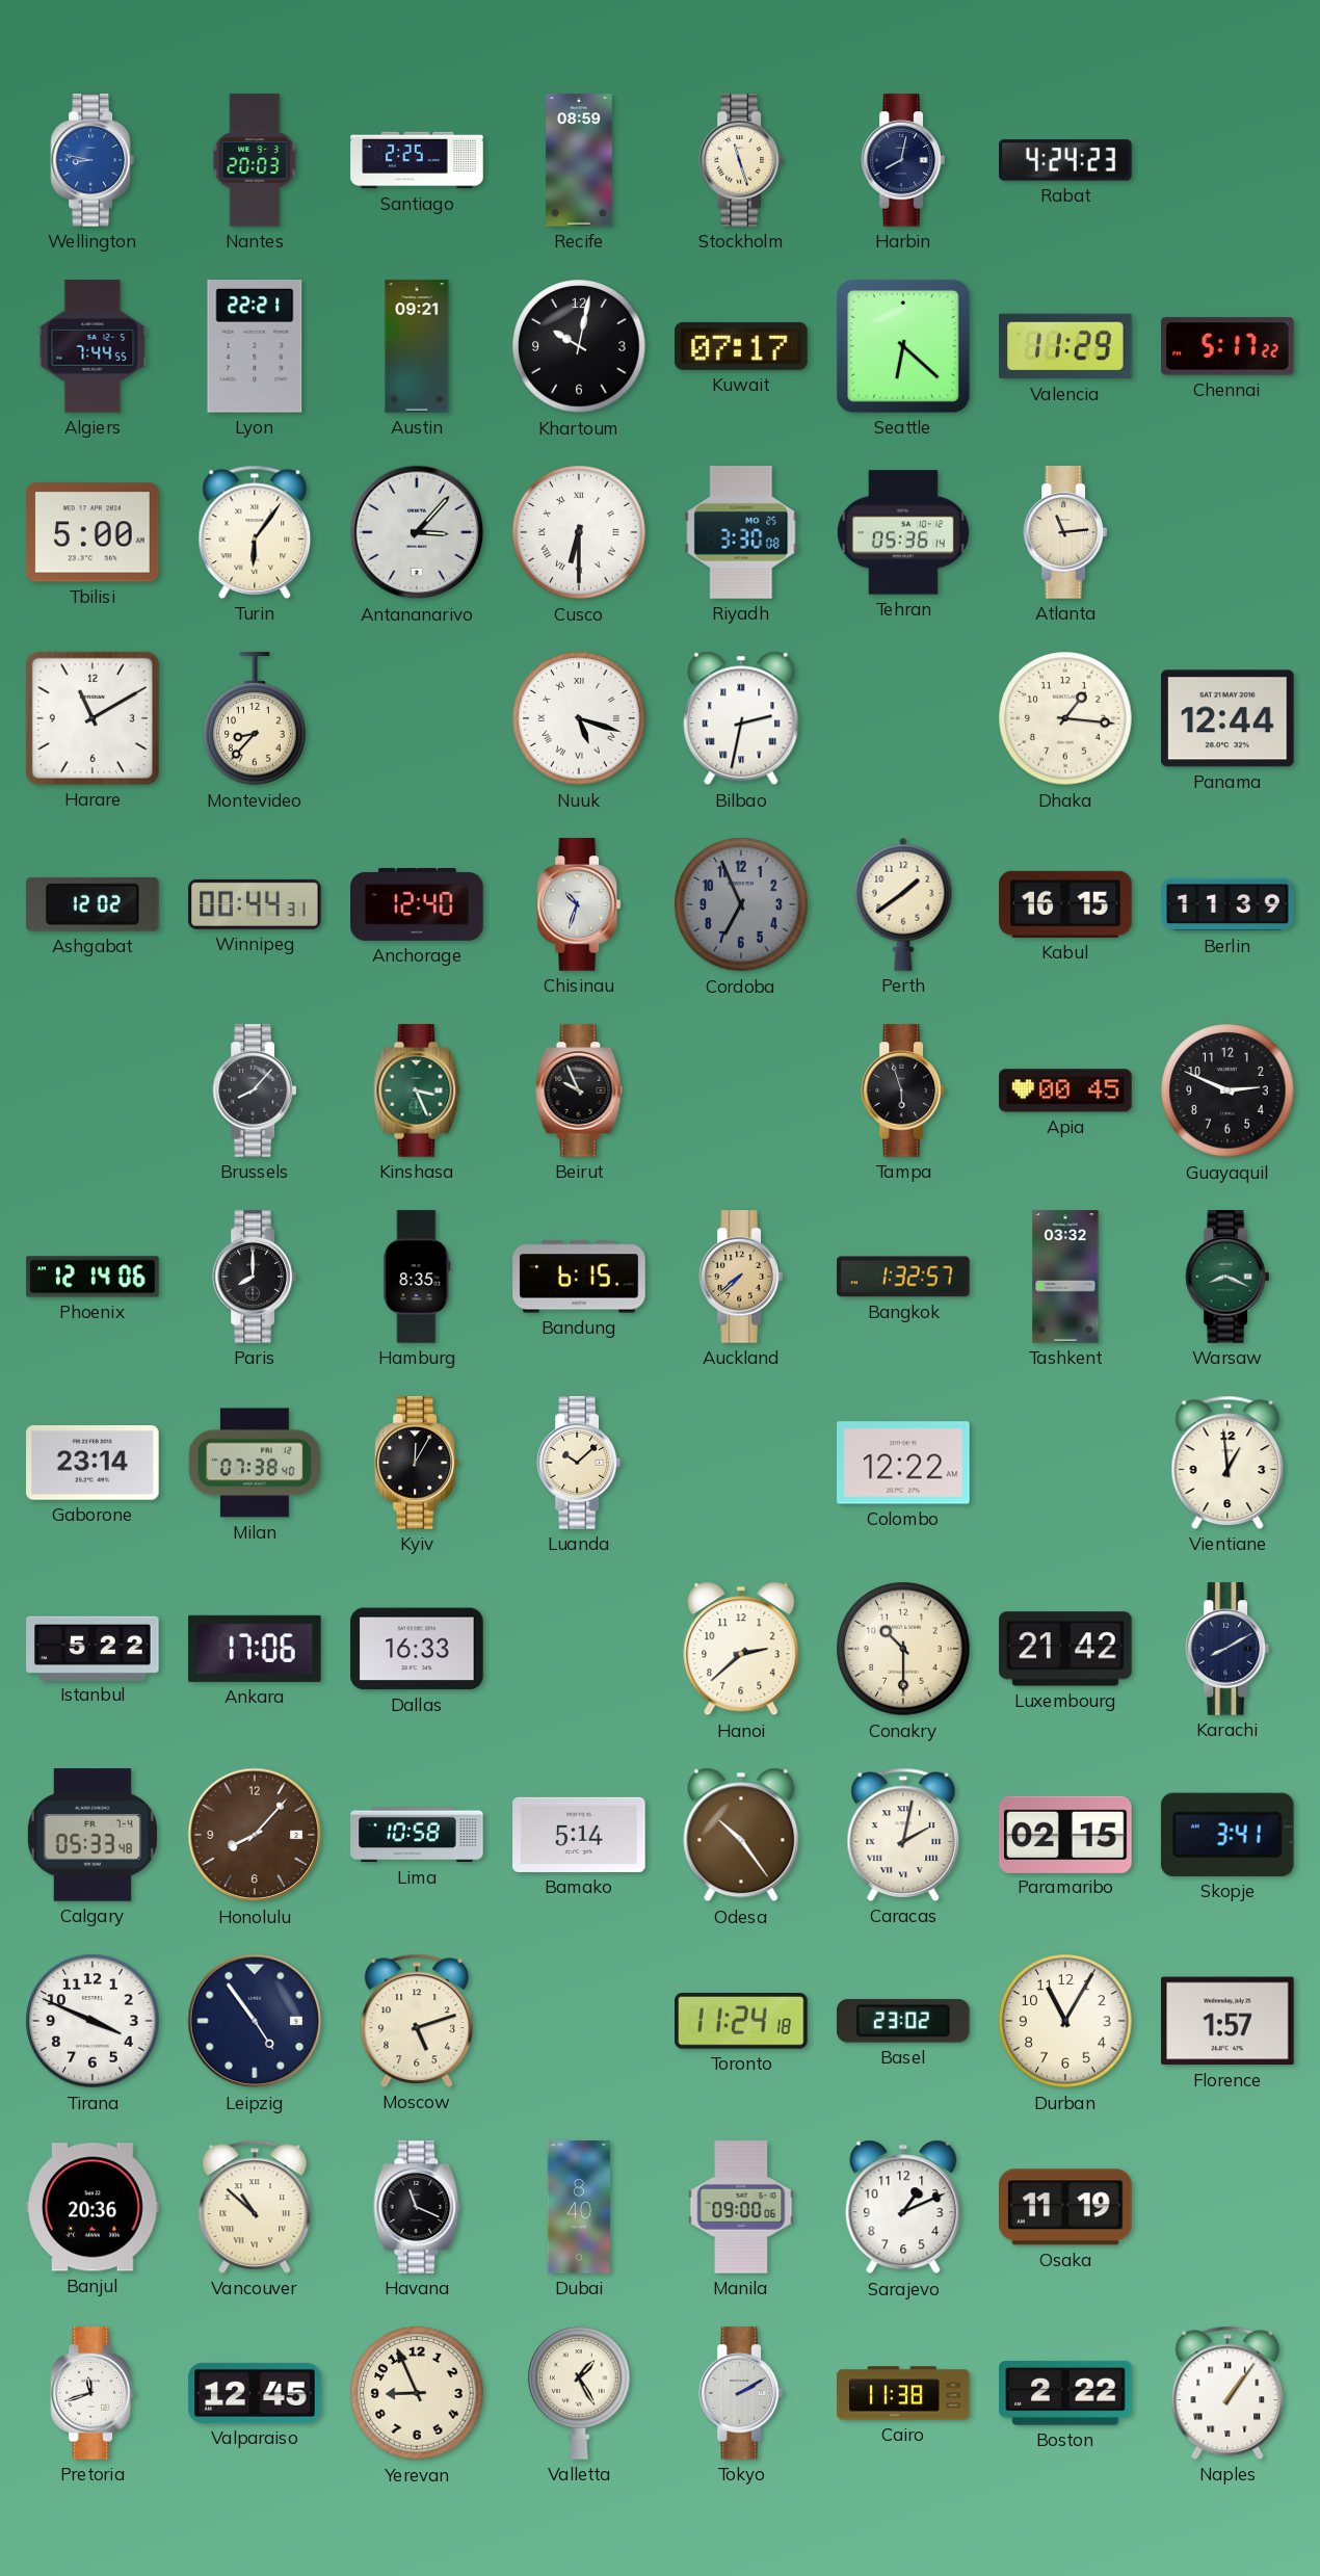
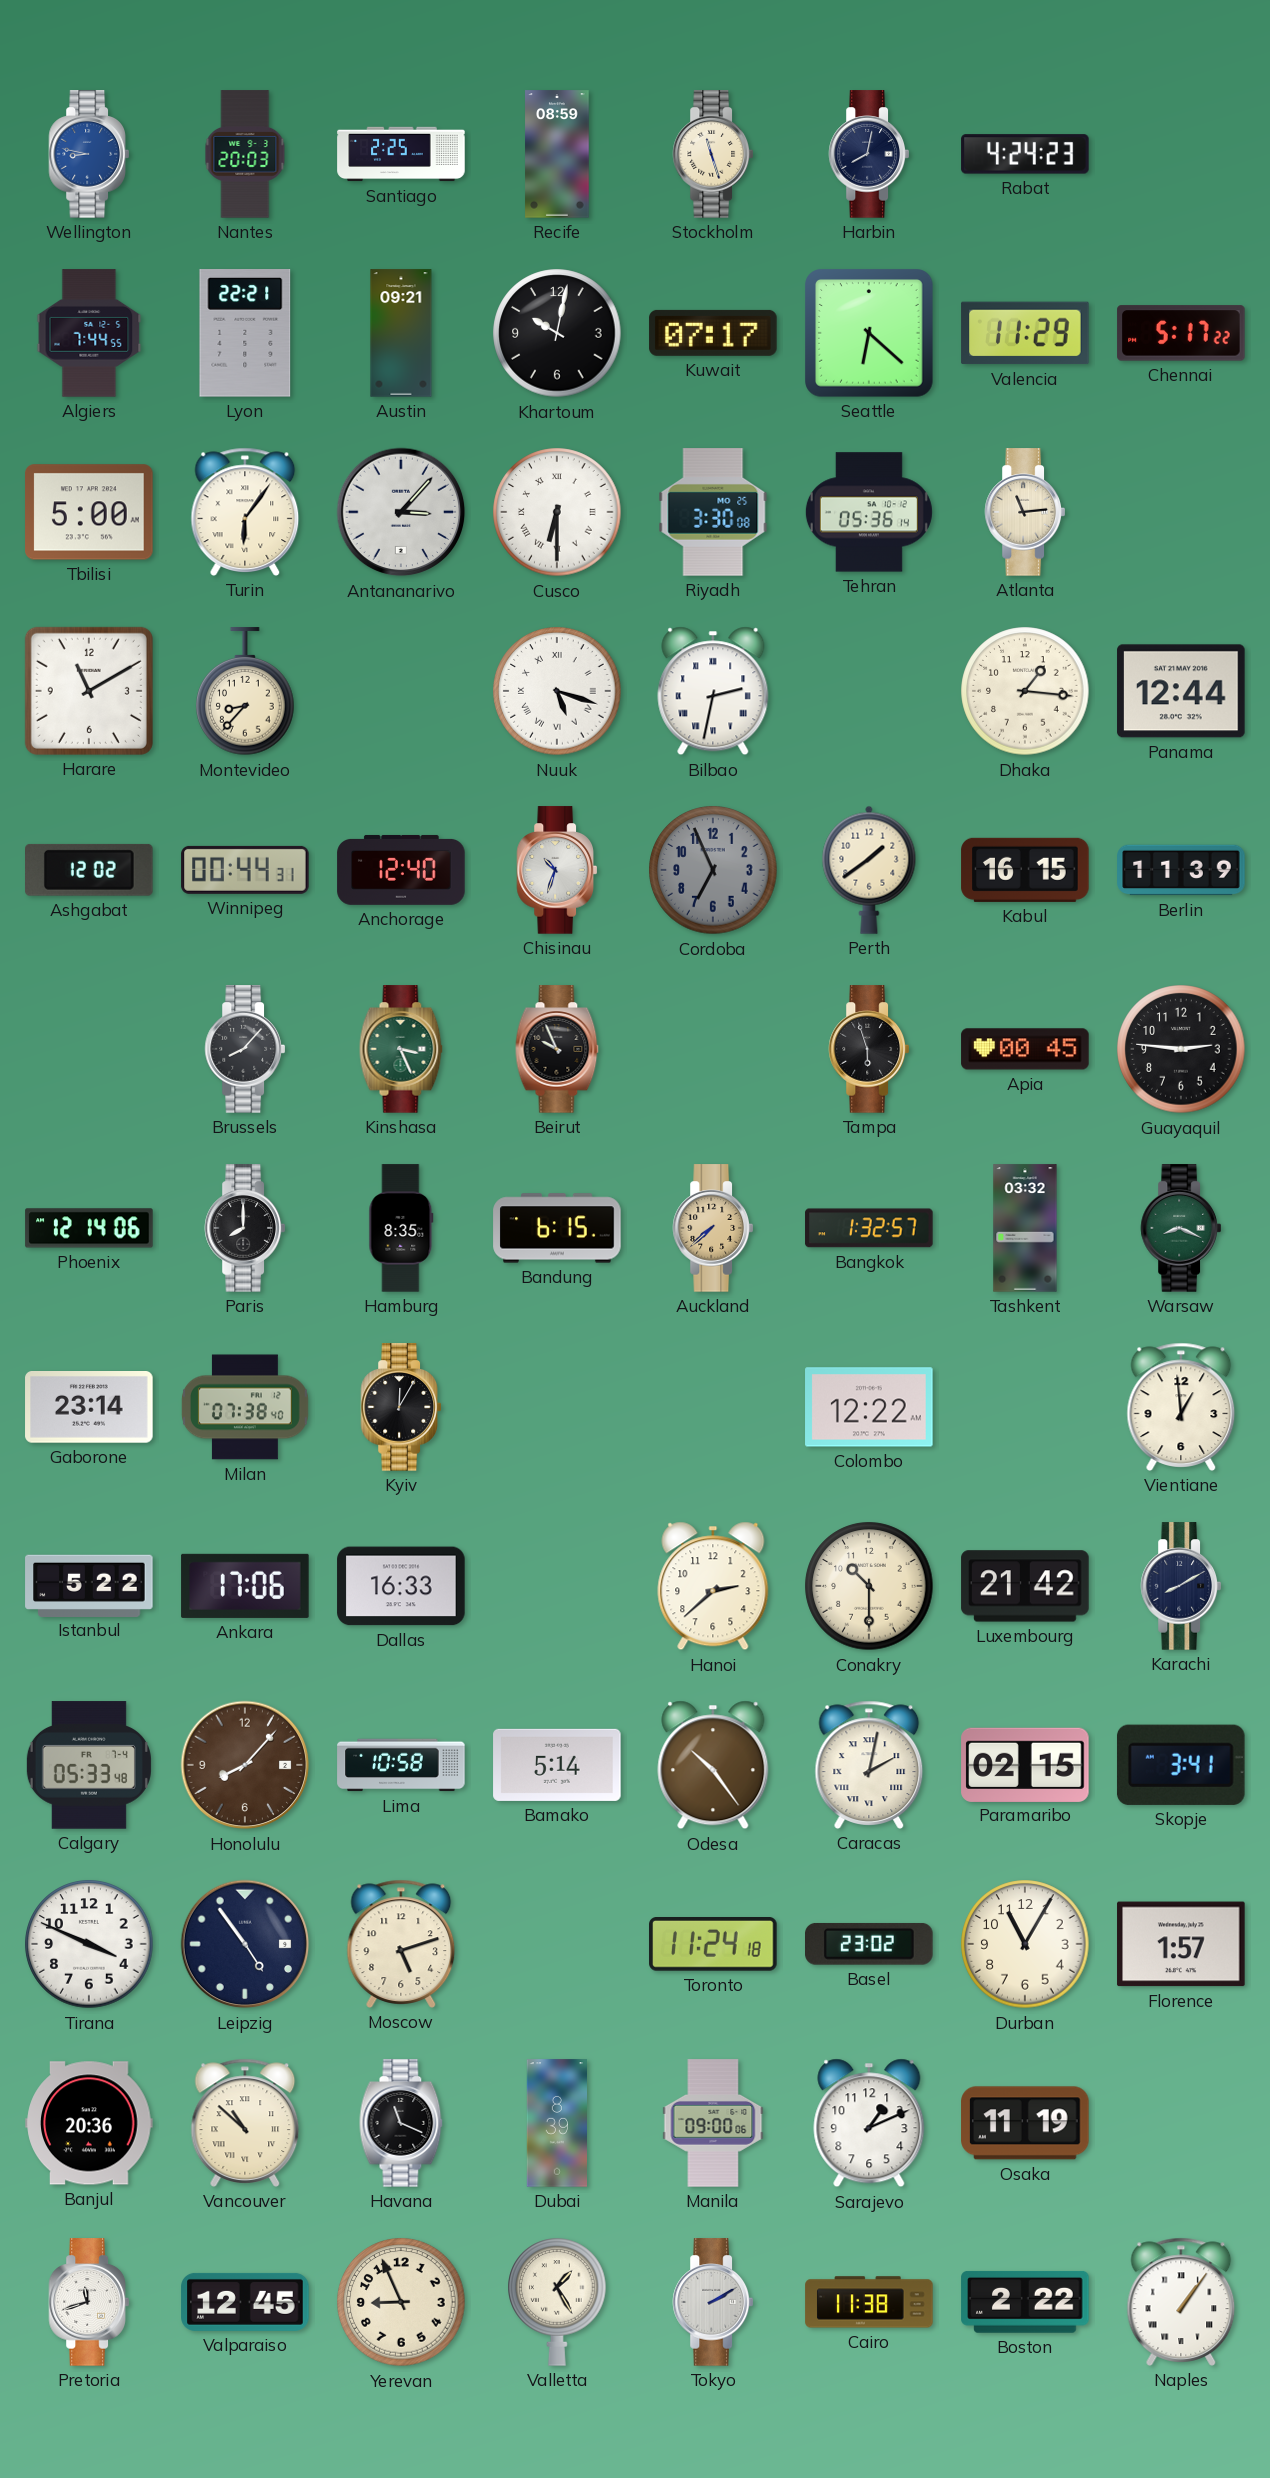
Guayaquil: 2:49 -> 2:46
Luanda: 10:08 -> none
Dubai: 8:40 -> 8:39
